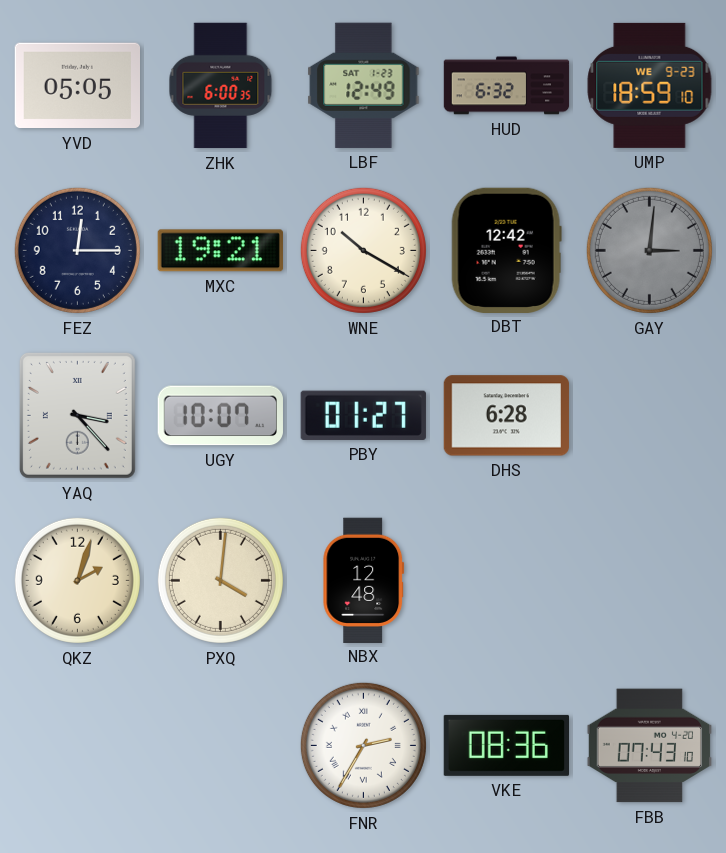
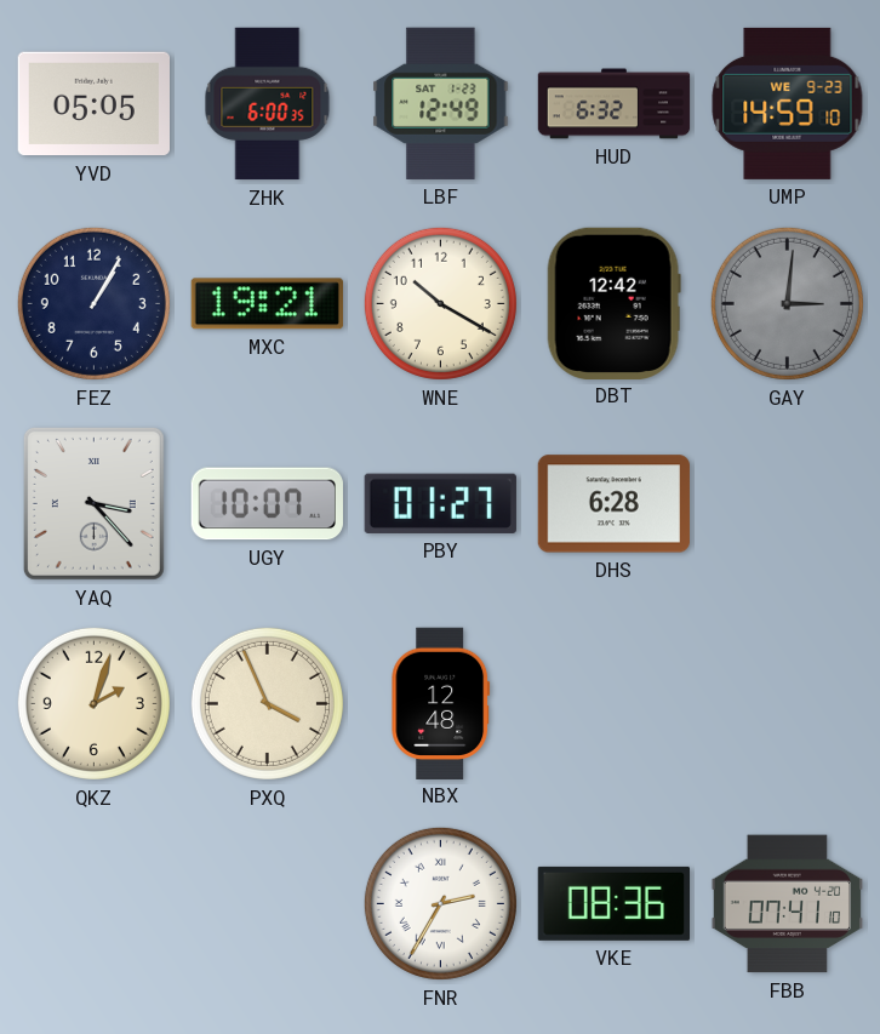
UMP: 18:59 -> 14:59
FEZ: 12:15 -> 1:05
PXQ: 4:01 -> 3:56
FBB: 07:43 -> 07:41
